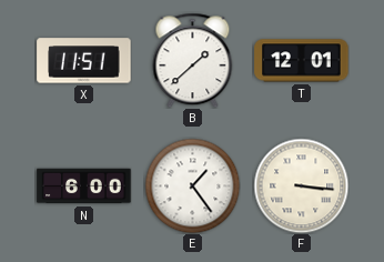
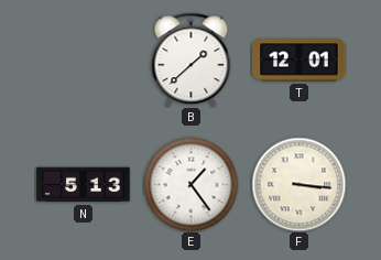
X: 11:51 -> none
N: 6:00 -> 5:13
